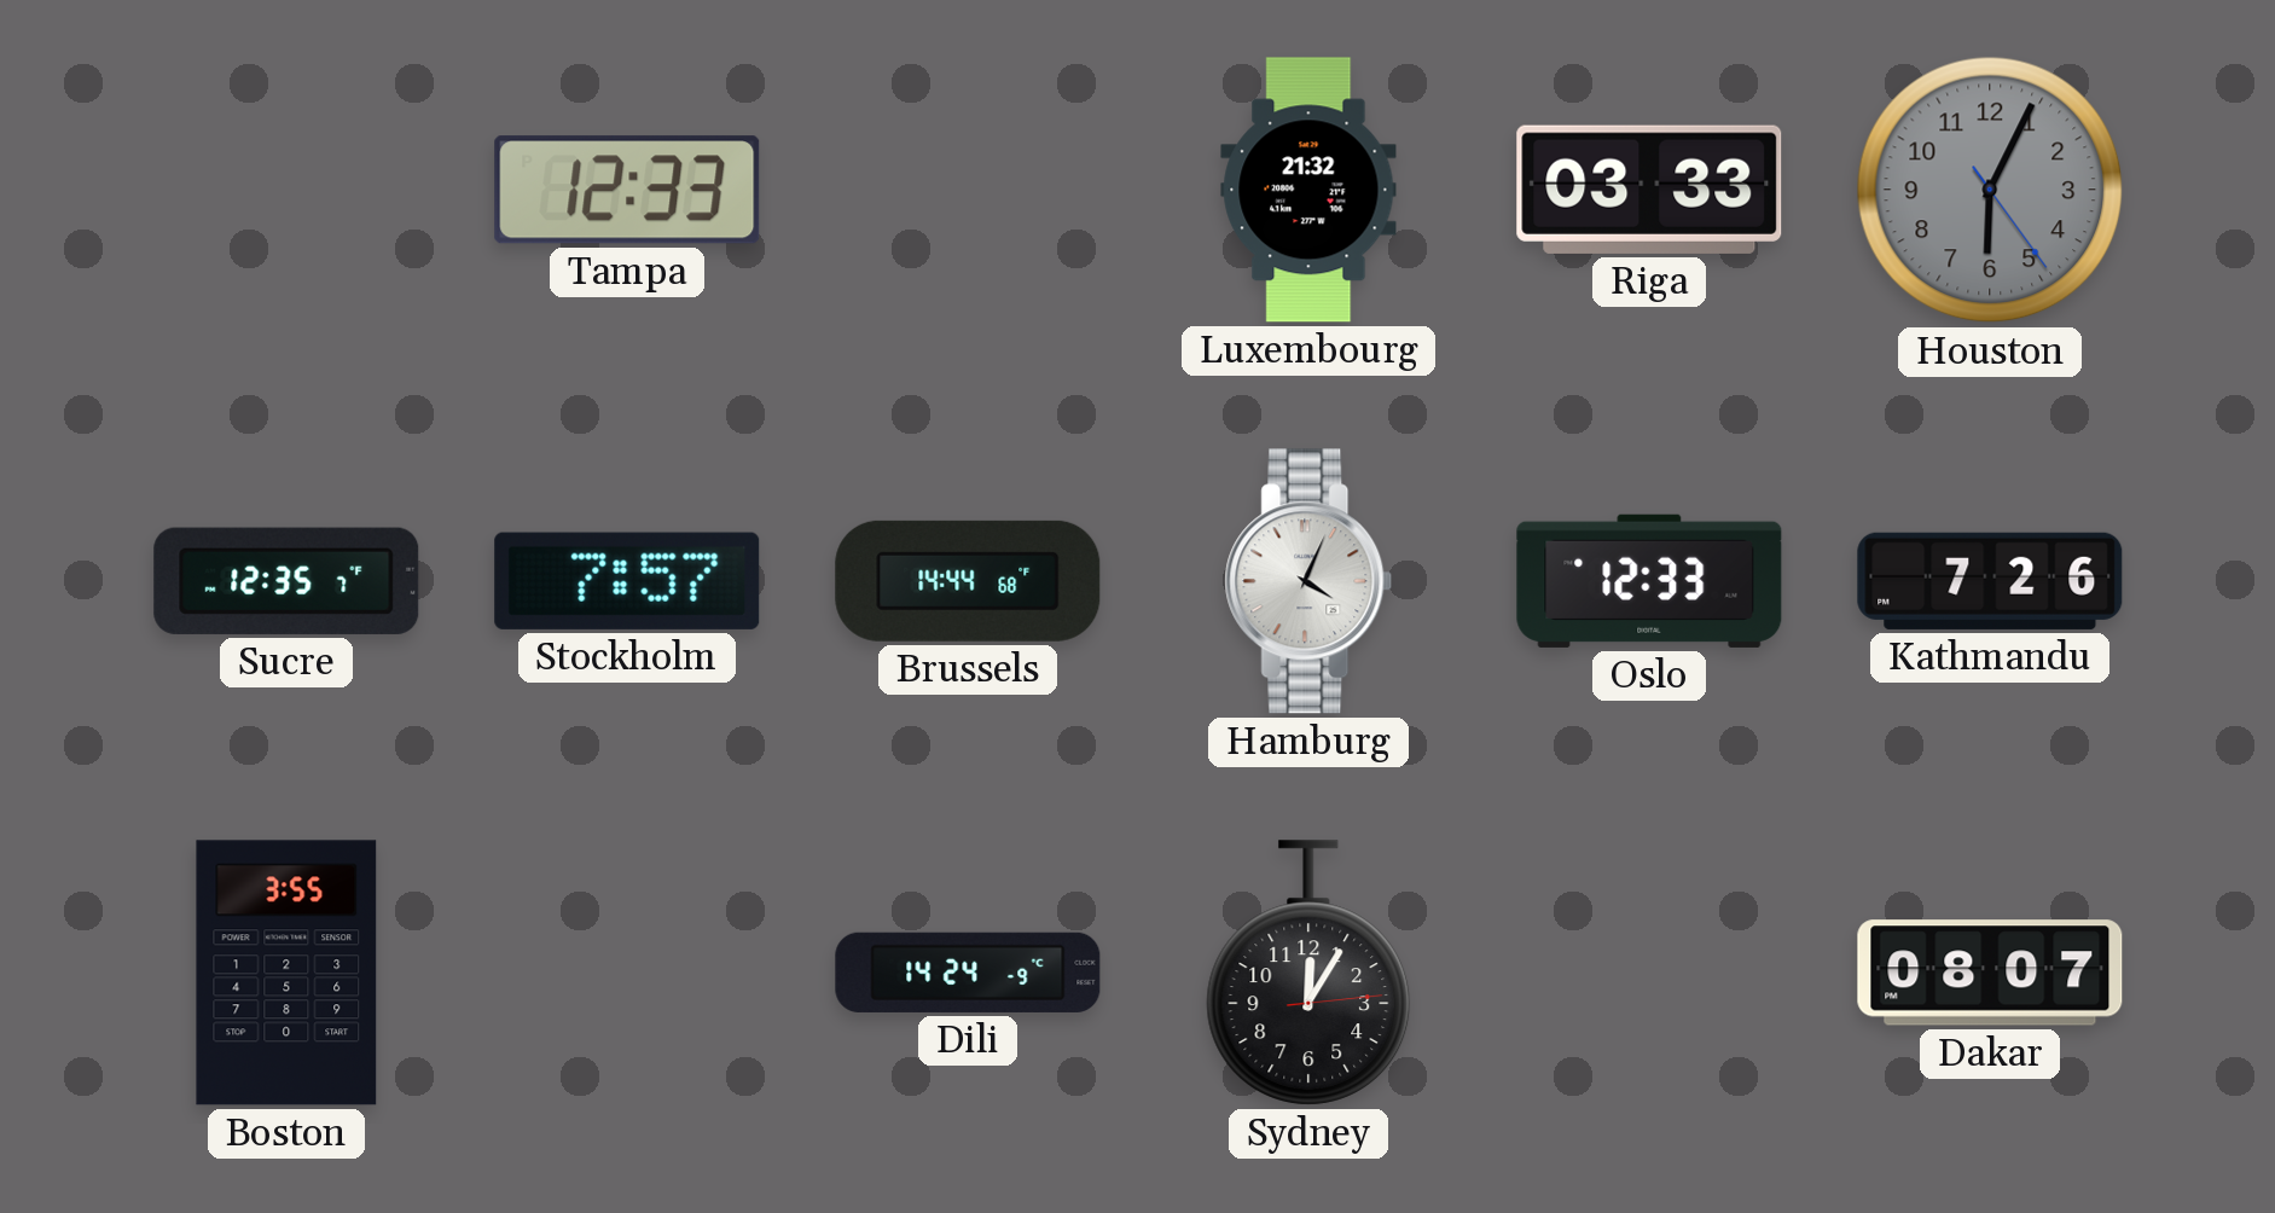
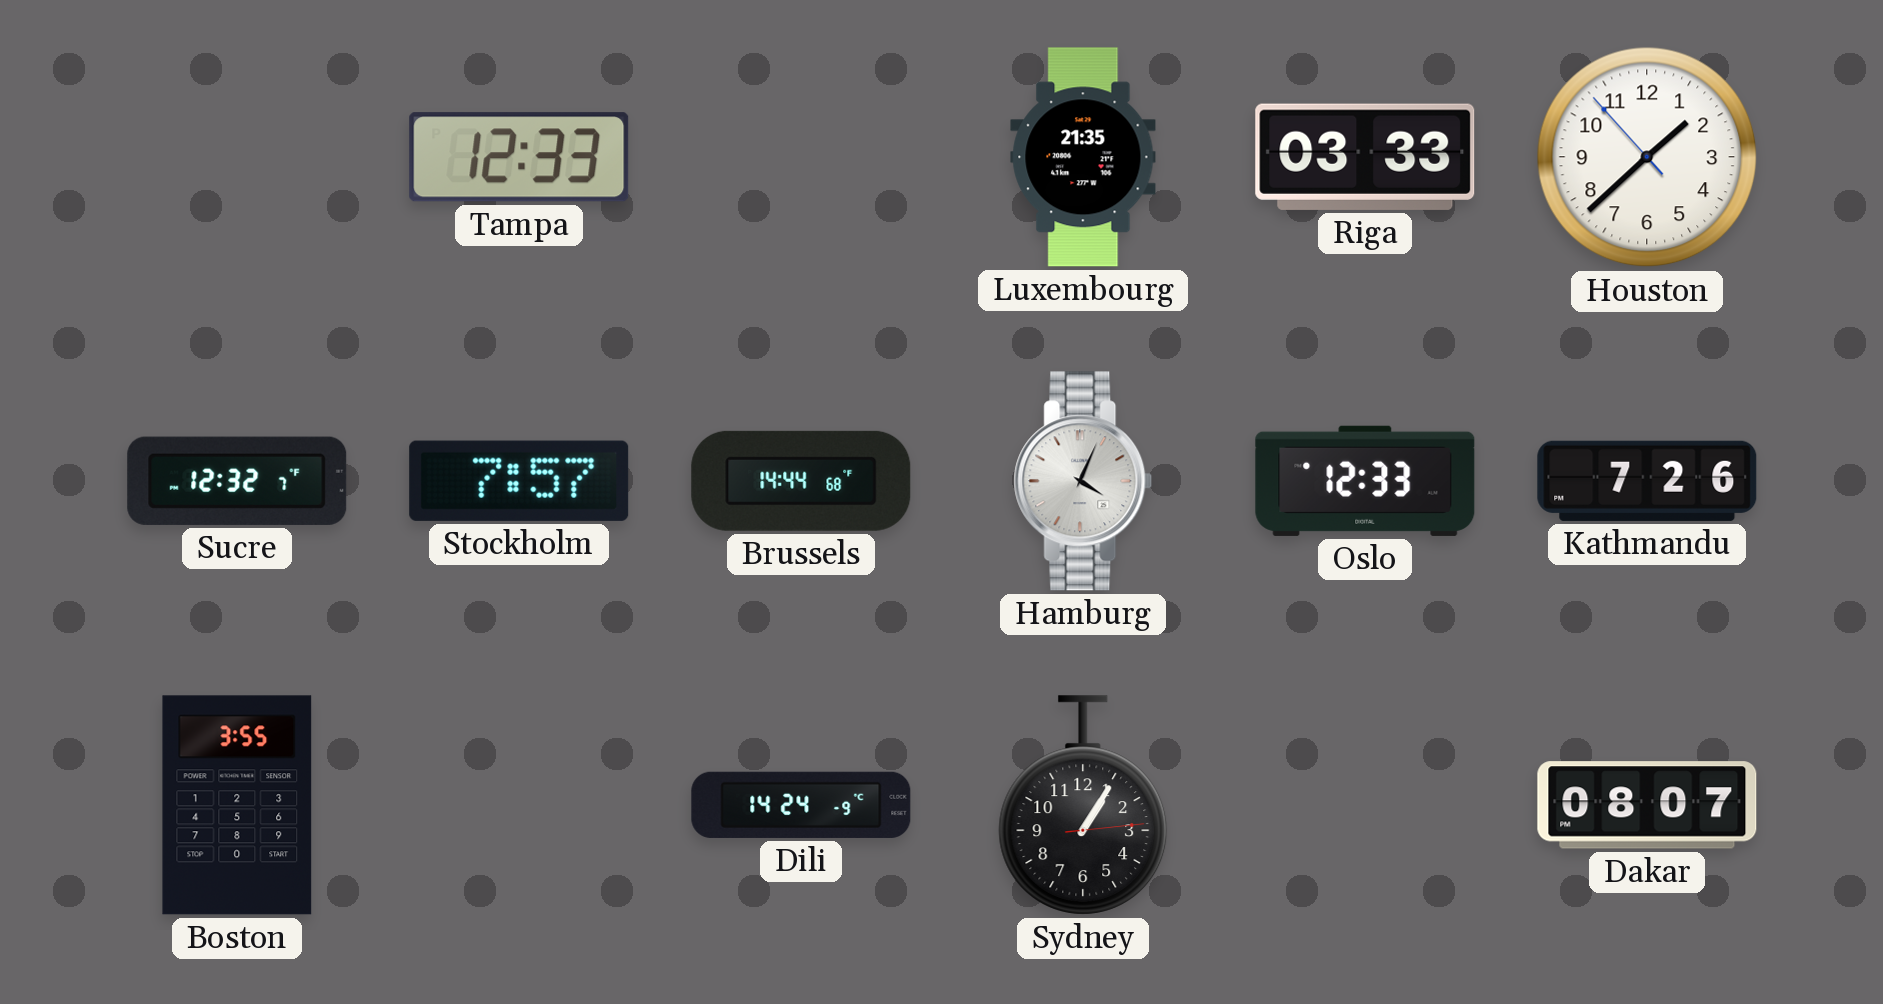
Luxembourg: 21:32 -> 21:35
Houston: 6:04 -> 1:37
Houston dial: grey -> white
Sucre: 12:35 -> 12:32
Sydney: 12:05 -> 1:05
